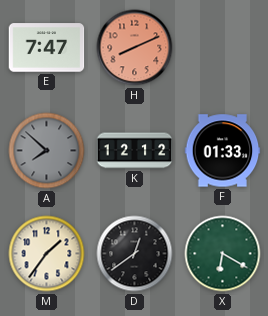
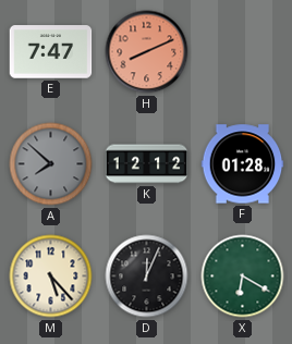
F: 01:33 -> 01:28
M: 1:36 -> 5:23
D: 12:39 -> 12:04
